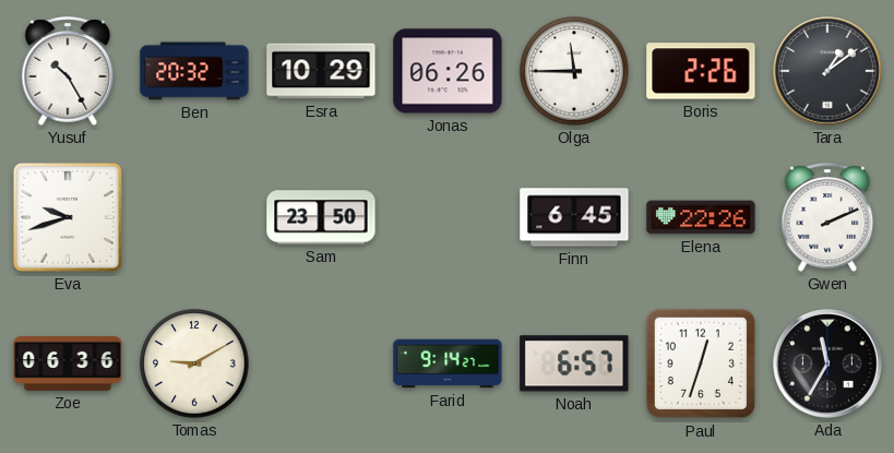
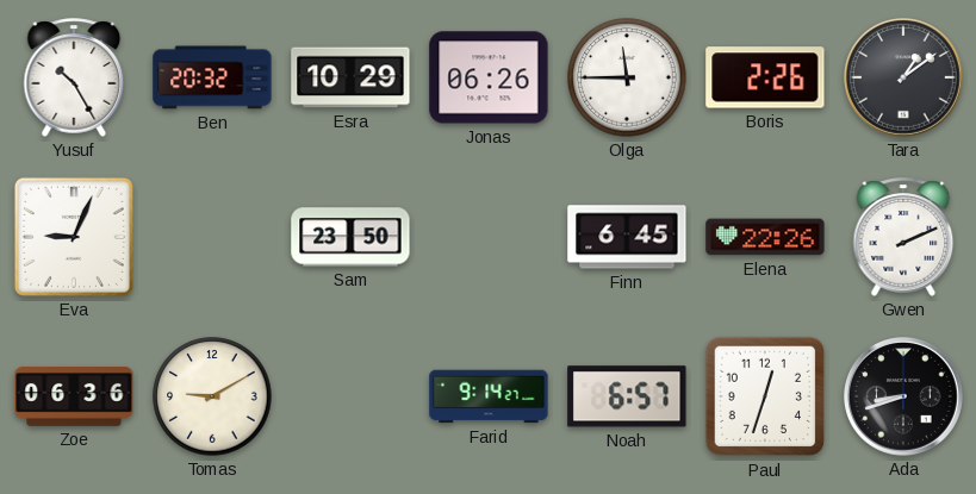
Eva: 9:42 -> 9:04
Ada: 11:35 -> 8:42
